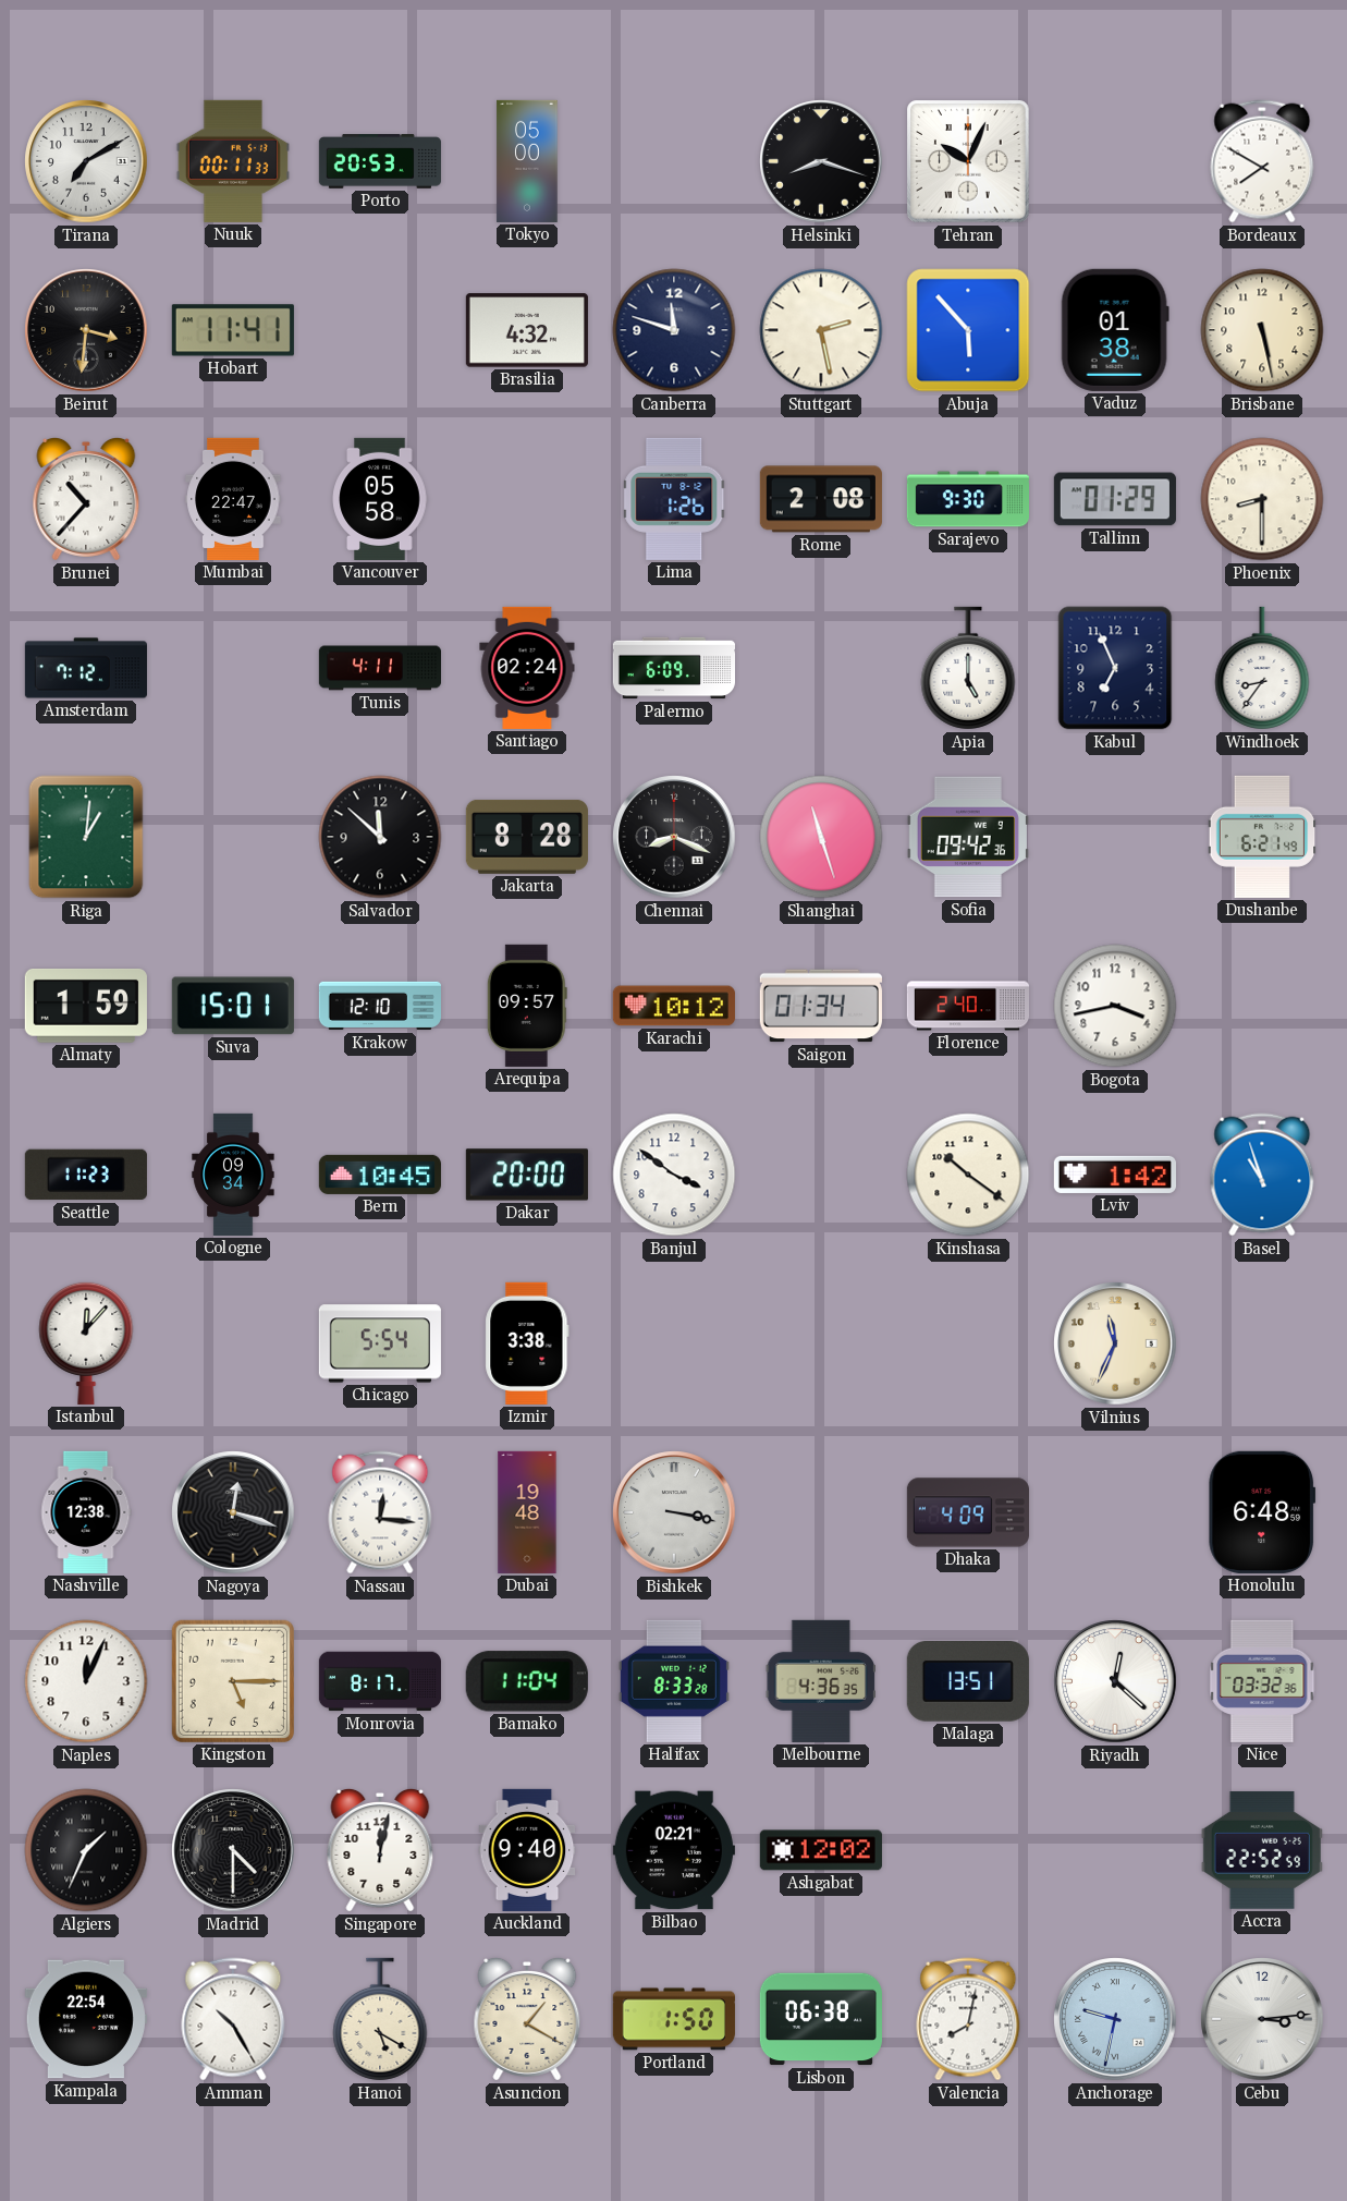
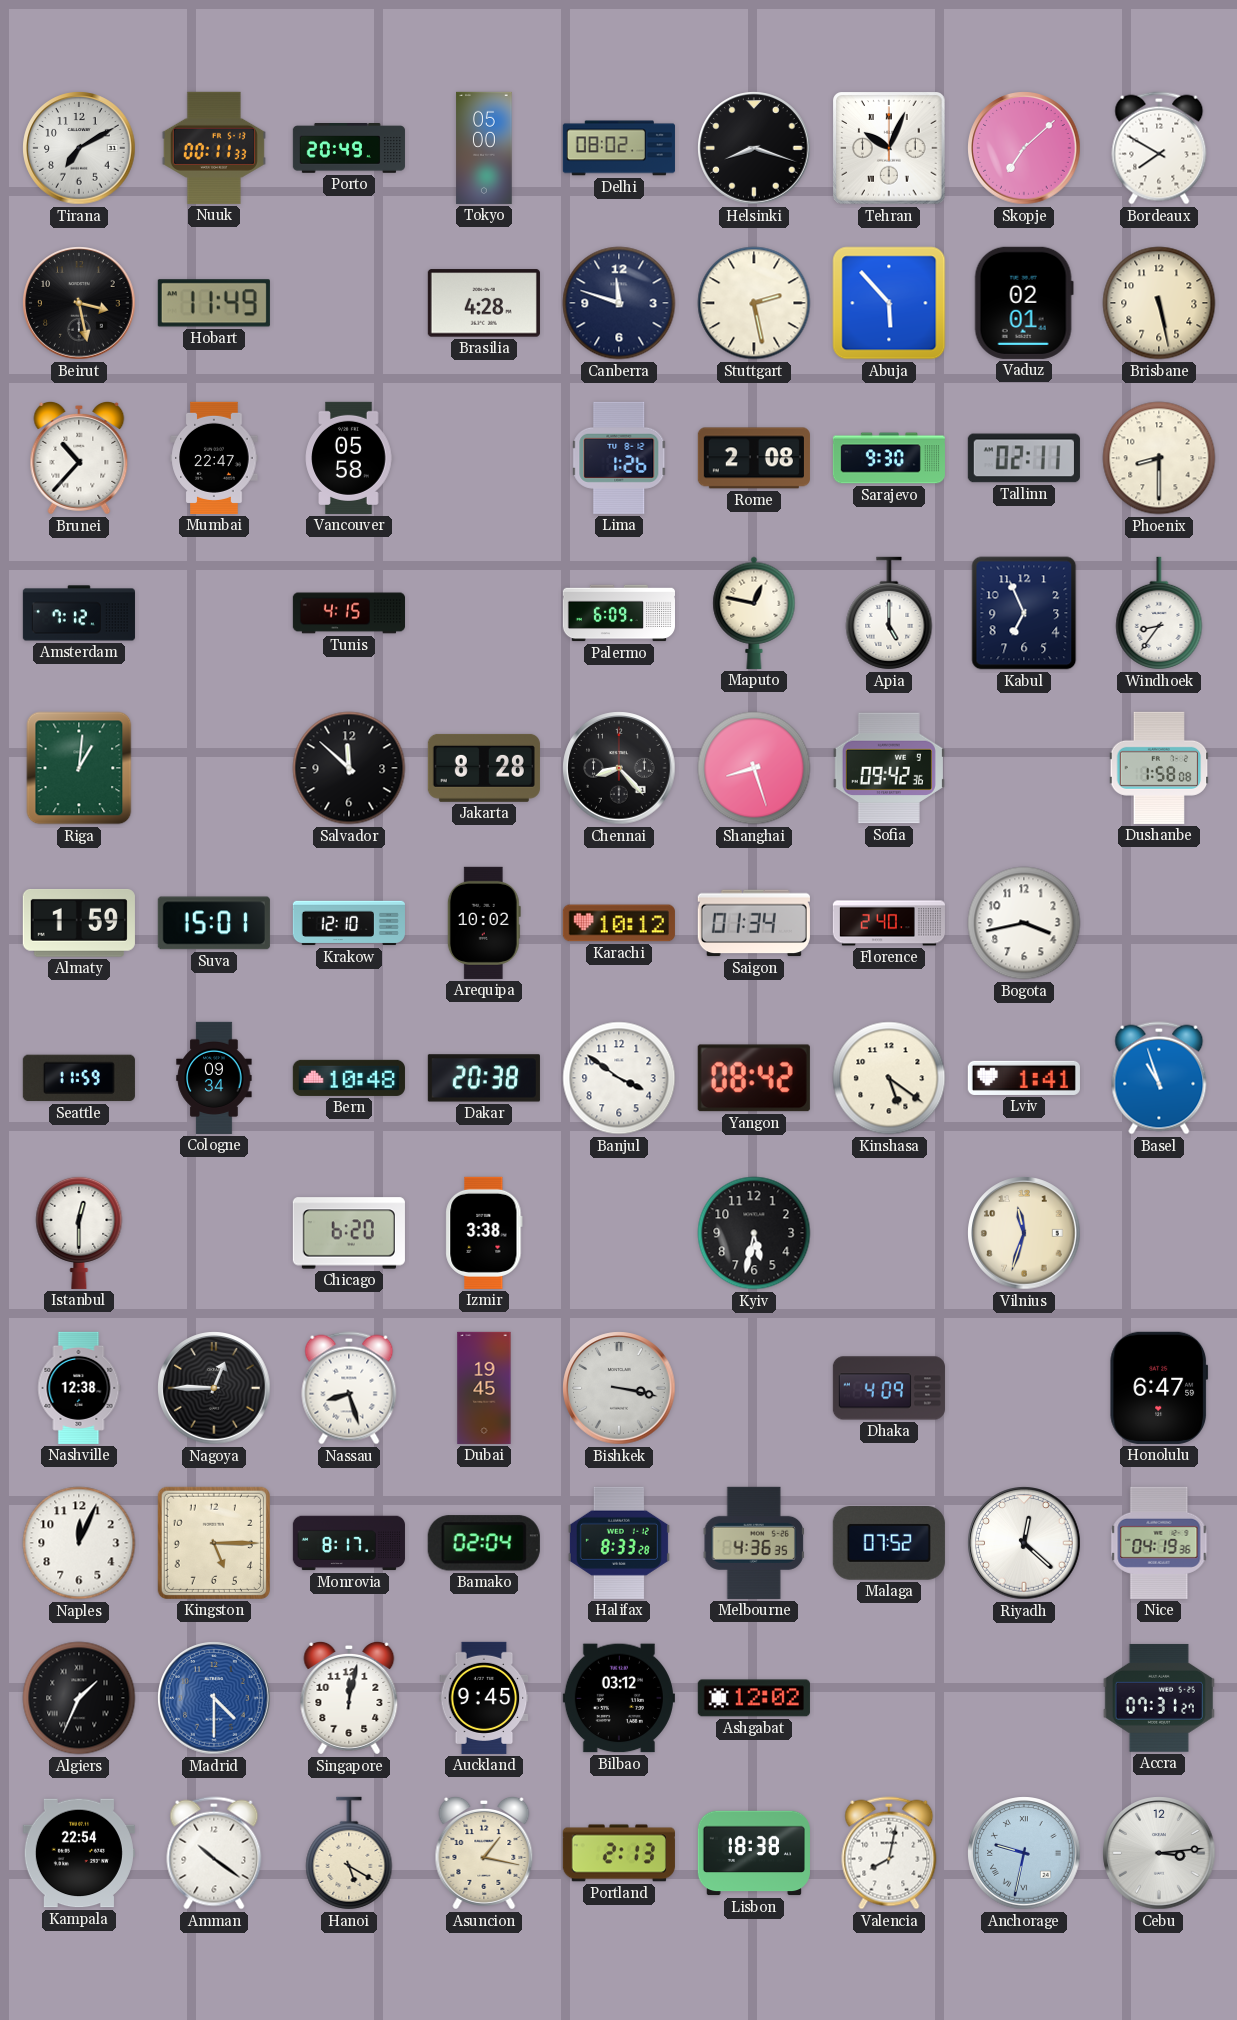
Porto: 20:53 -> 20:49
Delhi: none -> 08:02
Skopje: none -> 7:08
Beirut: 3:31 -> 3:28
Hobart: 11:41 -> 11:49
Brasilia: 4:32 -> 4:28
Vaduz: 01:38 -> 02:01
Tallinn: 01:29 -> 02:11
Tunis: 4:11 -> 4:15
Santiago: 02:24 -> none
Maputo: none -> 12:47
Chennai: 8:19 -> 8:23
Shanghai: 11:27 -> 8:27
Dushanbe: 6:21 -> 1:58
Arequipa: 09:57 -> 10:02
Seattle: 11:23 -> 11:59
Bern: 10:45 -> 10:48
Dakar: 20:00 -> 20:38
Yangon: none -> 08:42
Kinshasa: 10:21 -> 5:21
Lviv: 1:42 -> 1:41
Istanbul: 12:07 -> 12:30
Chicago: 5:54 -> 6:20
Kyiv: none -> 5:32
Vilnius: 11:34 -> 11:33
Nagoya: 12:18 -> 12:45
Nassau: 12:16 -> 8:27
Dubai: 19:48 -> 19:45
Honolulu: 6:48 -> 6:47
Bamako: 11:04 -> 02:04
Malaga: 13:51 -> 07:52
Nice: 03:32 -> 04:19
Madrid dial: black -> blue
Auckland: 9:40 -> 9:45
Bilbao: 02:21 -> 03:12
Accra: 22:52 -> 07:31
Amman: 10:25 -> 10:21
Asuncion: 1:20 -> 1:17
Portland: 1:50 -> 2:13
Lisbon: 06:38 -> 18:38
